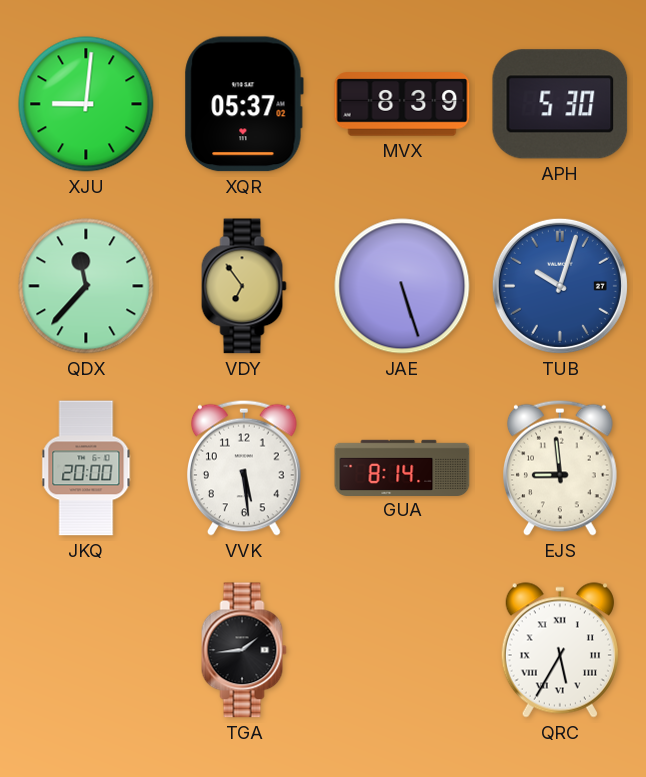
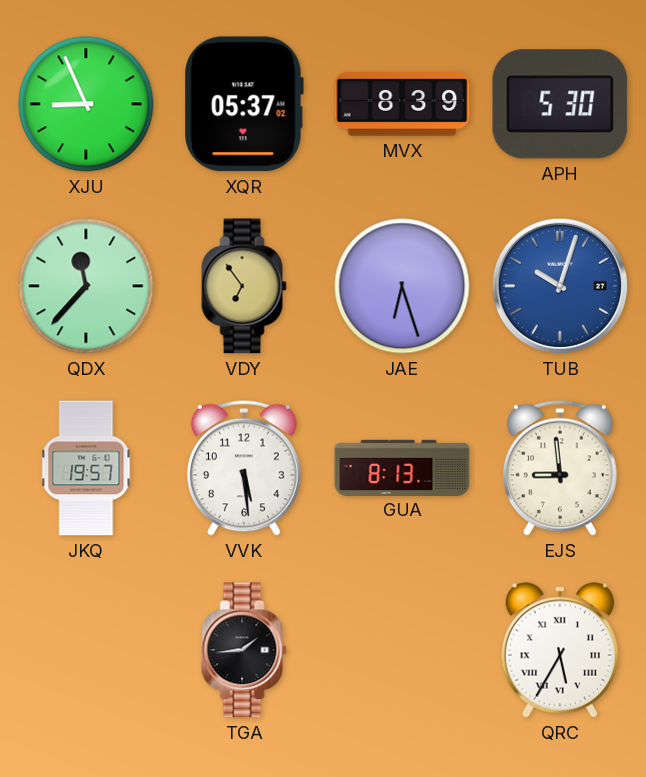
XJU: 9:01 -> 8:56
JAE: 5:27 -> 6:27
JKQ: 20:00 -> 19:57
GUA: 8:14 -> 8:13
